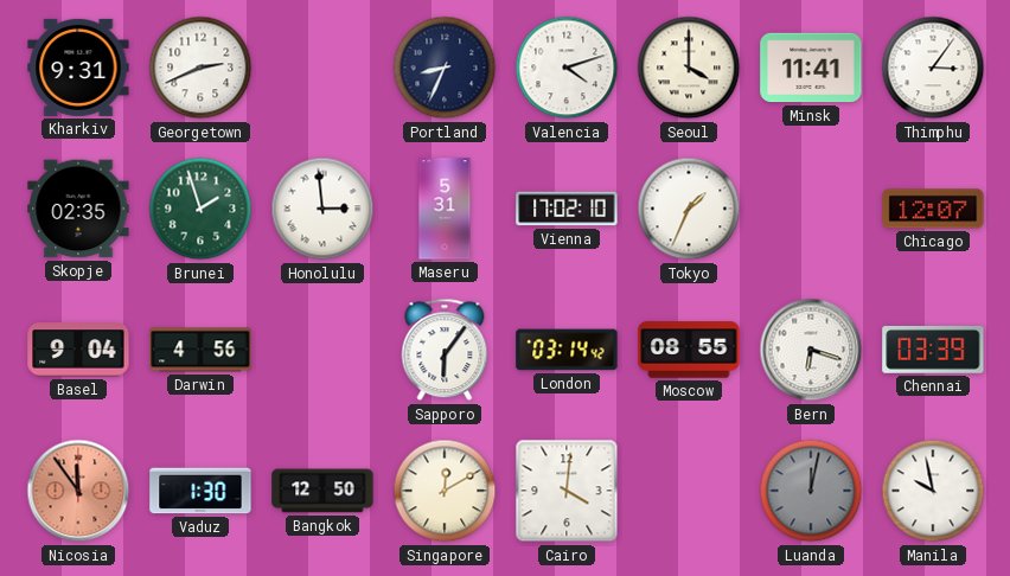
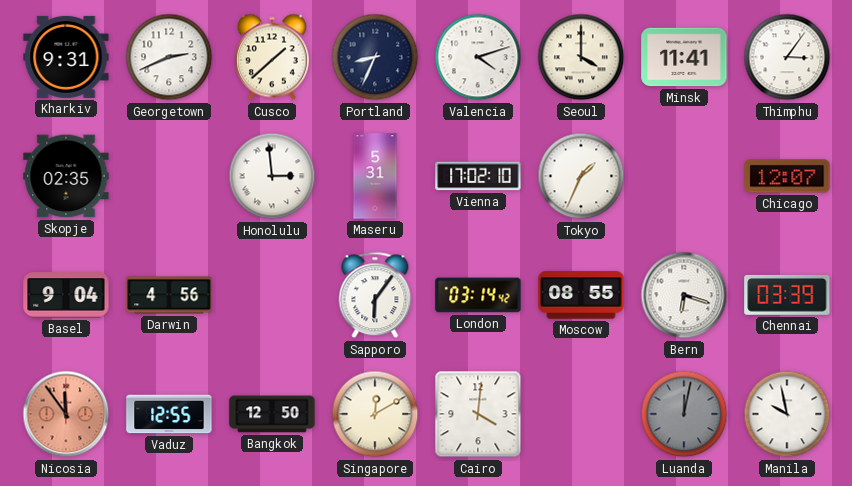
Cusco: none -> 1:38
Brunei: 1:57 -> none
Vaduz: 1:30 -> 12:55
